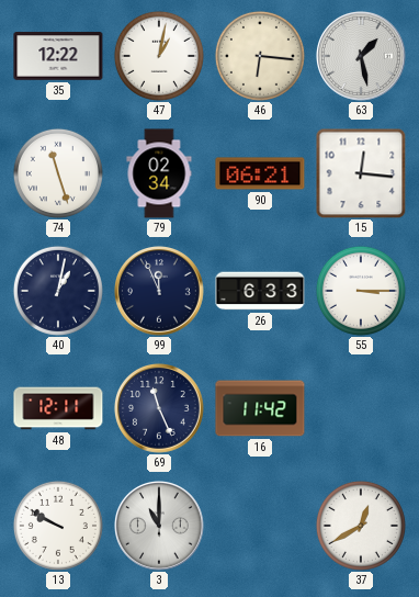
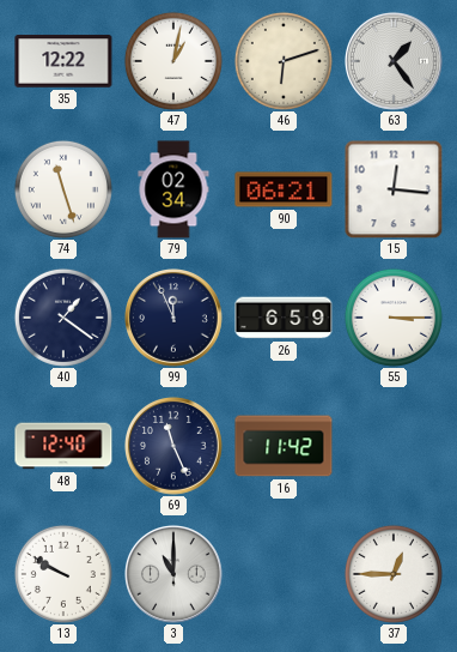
46: 6:16 -> 6:12
63: 1:28 -> 1:24
40: 1:02 -> 1:21
26: 6:33 -> 6:59
48: 12:11 -> 12:40
37: 12:40 -> 12:45
